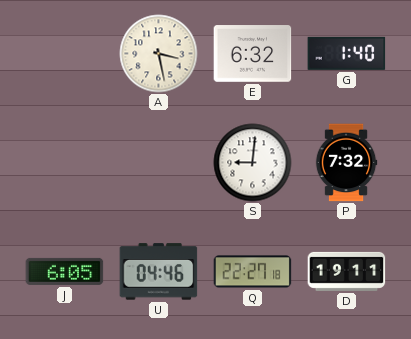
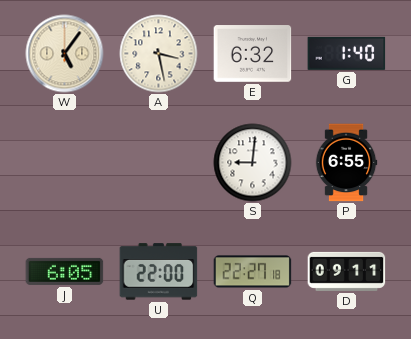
W: none -> 5:06
P: 7:32 -> 6:55
U: 04:46 -> 22:00
D: 19:11 -> 09:11
